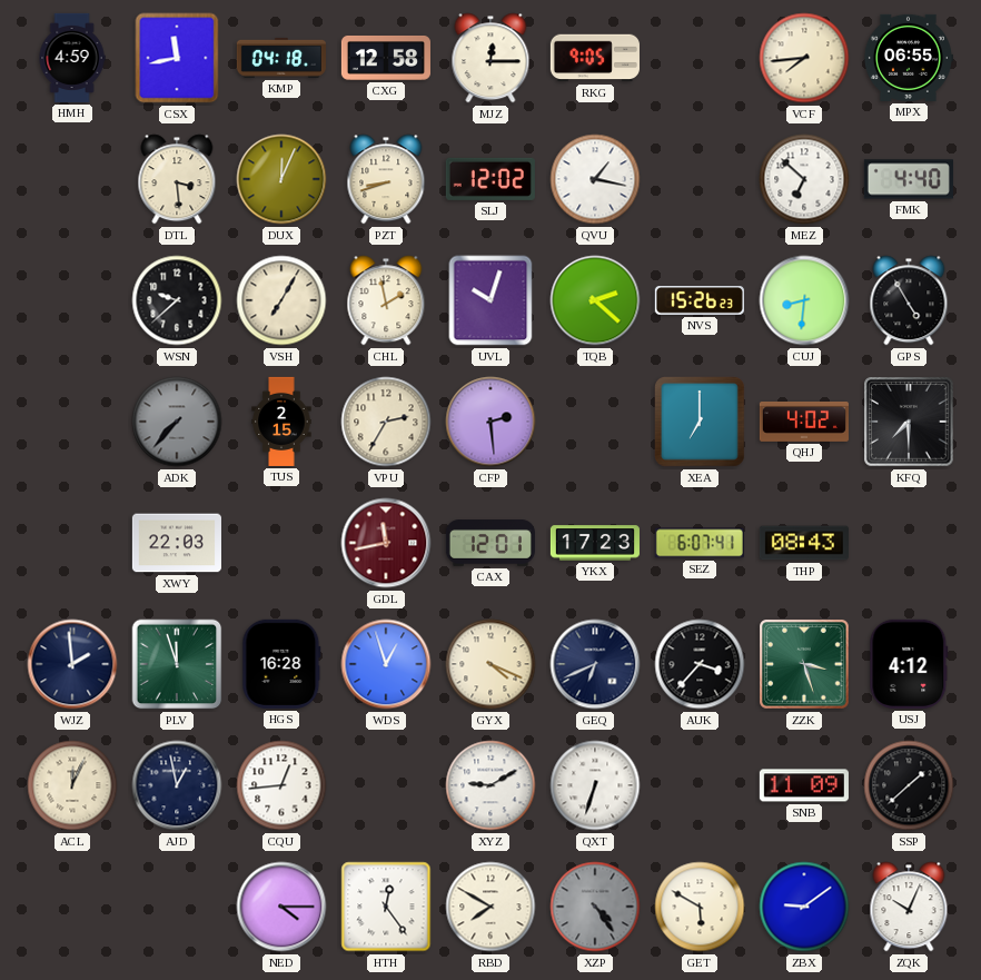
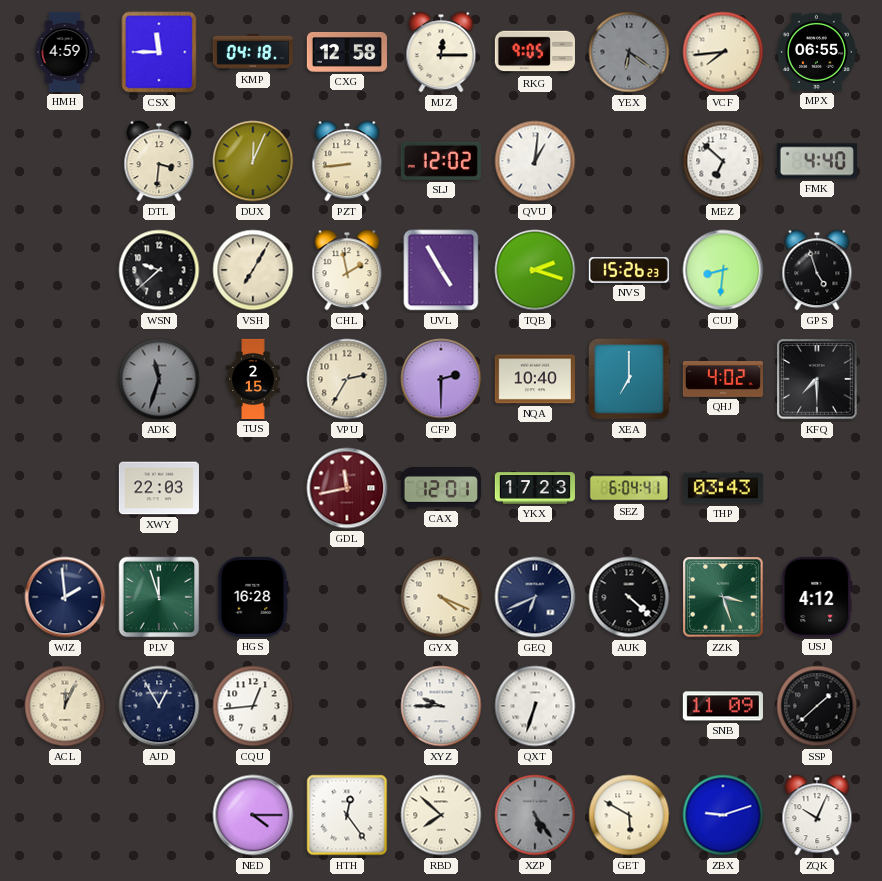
CSX: 11:43 -> 11:45
YEX: none -> 6:21
DTL: 3:29 -> 3:31
PZT: 8:42 -> 8:44
QVU: 1:17 -> 1:01
UVL: 10:03 -> 4:55
TQB: 2:22 -> 2:18
GPS: 4:55 -> 4:57
ADK: 7:37 -> 11:33
CFP: 2:29 -> 2:30
NQA: none -> 10:40
SEZ: 6:07 -> 6:04
THP: 08:43 -> 03:43
WDS: 12:57 -> none
AUK: 3:37 -> 4:22
AJD: 12:58 -> 12:55
XYZ: 9:10 -> 9:45
RBD: 7:50 -> 7:52
XZP: 4:24 -> 5:24
ZBX: 9:09 -> 9:12
